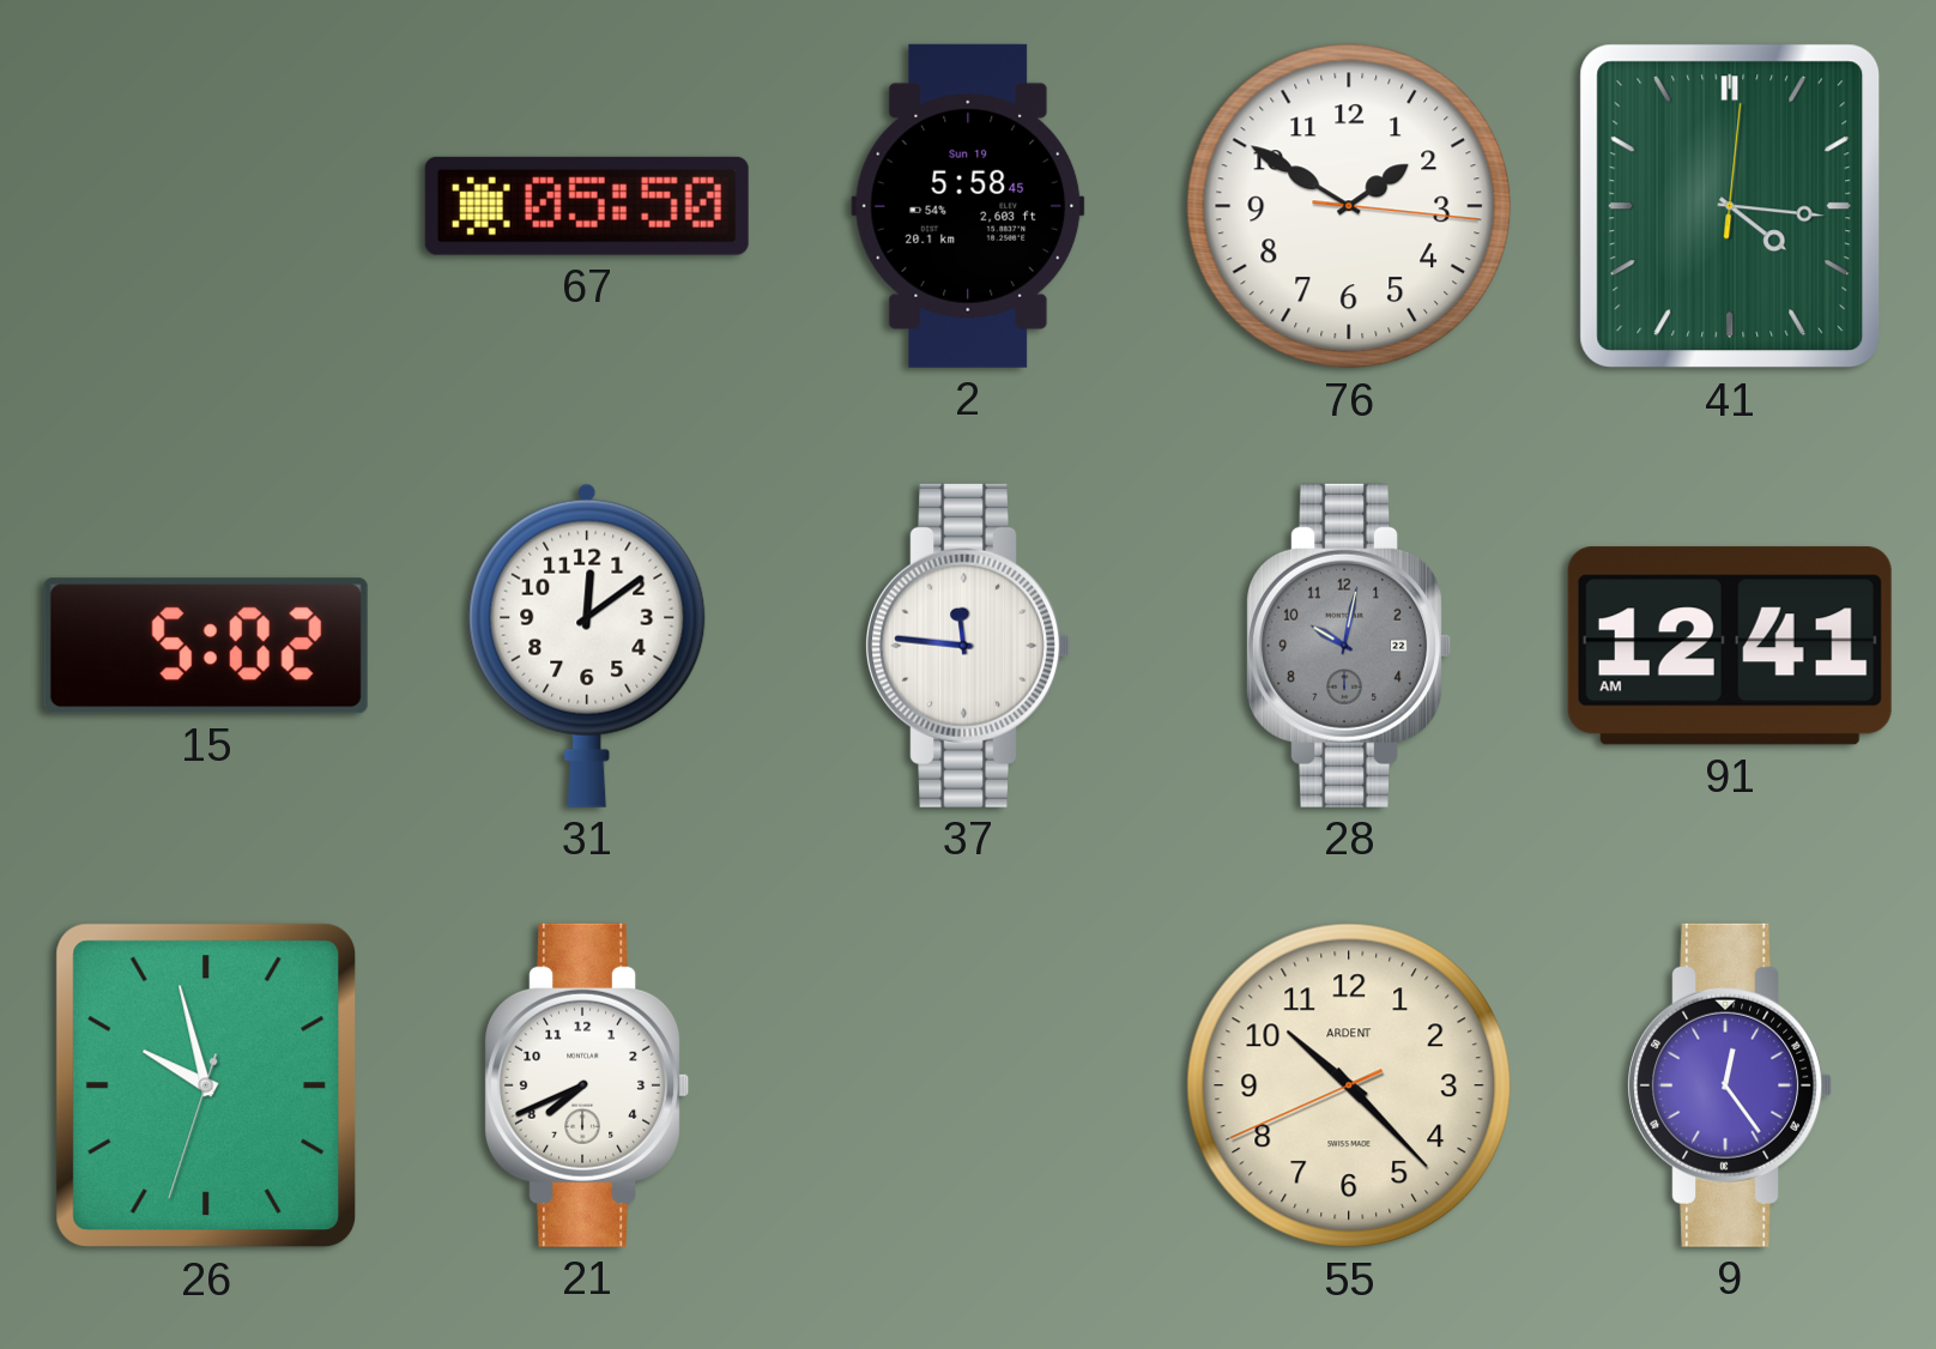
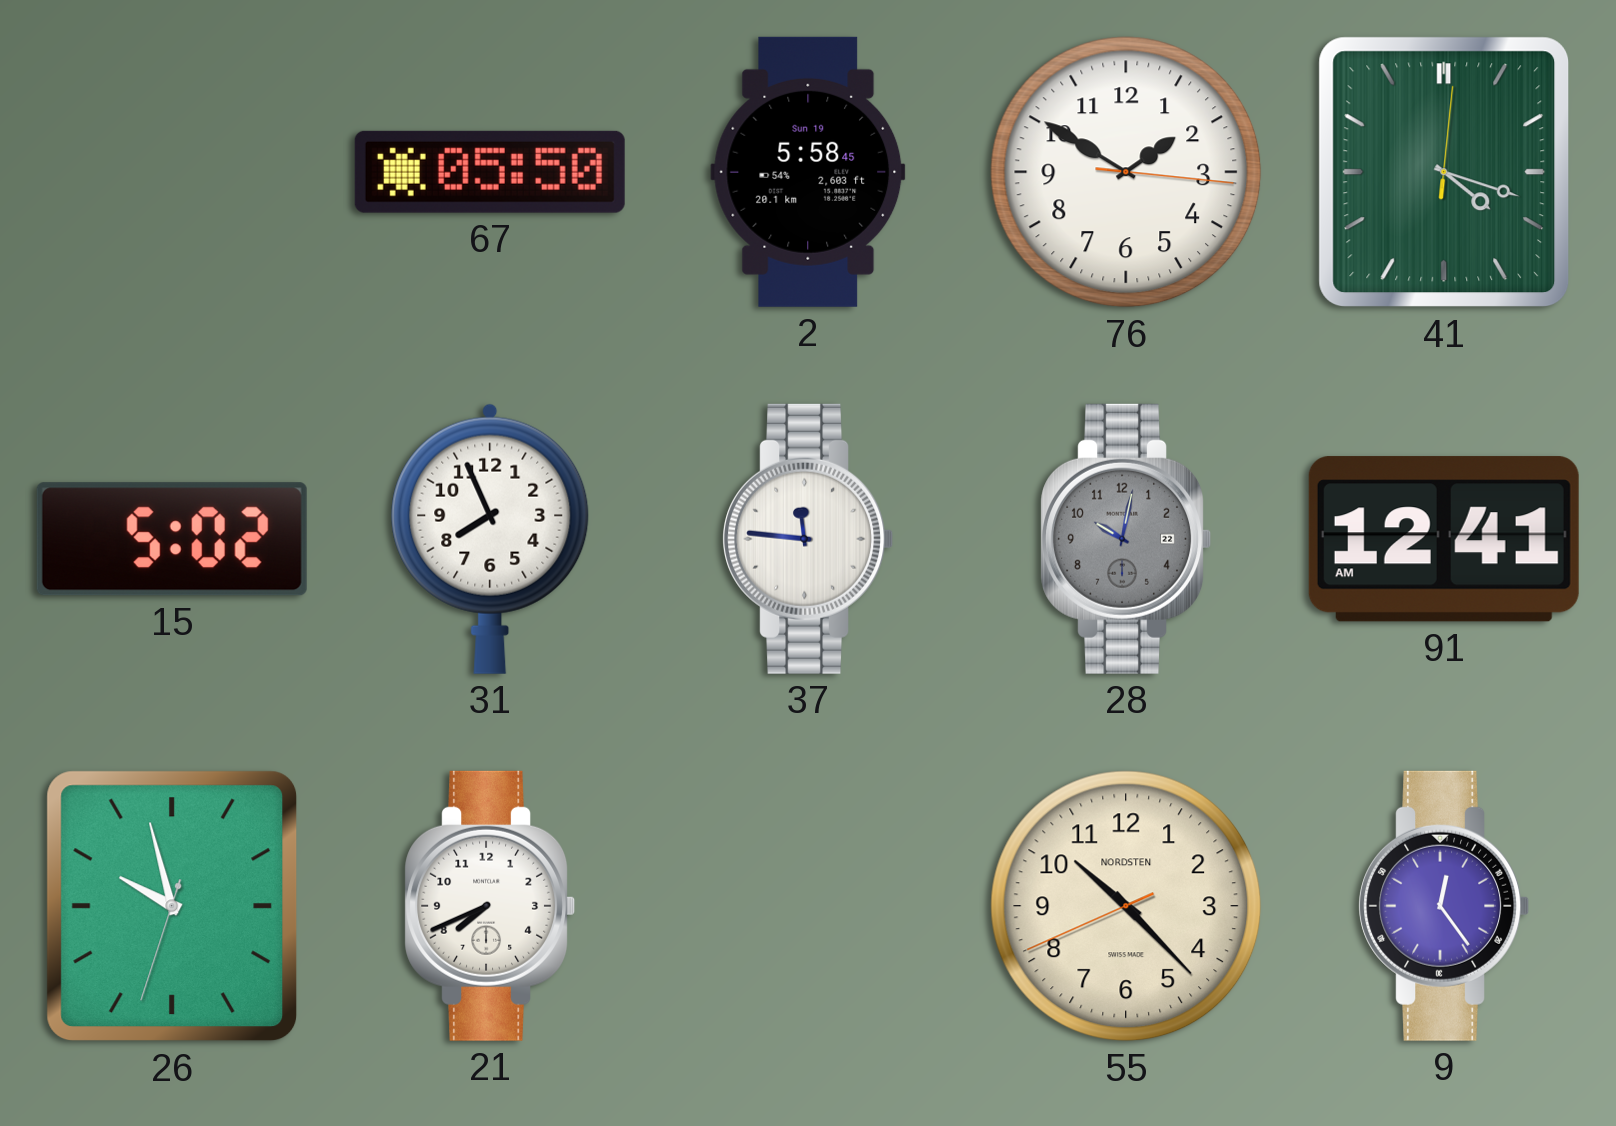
41: 4:16 -> 4:18
31: 12:09 -> 7:56
55 brand: ARDENT -> NORDSTEN
